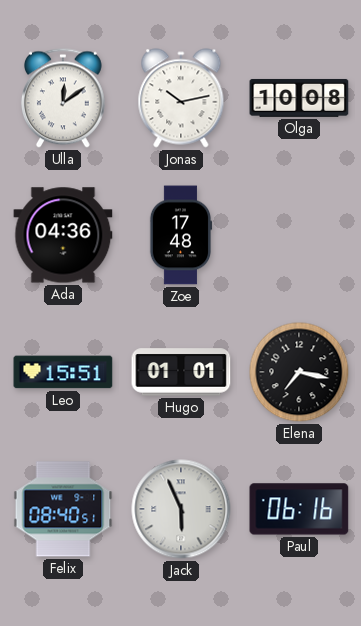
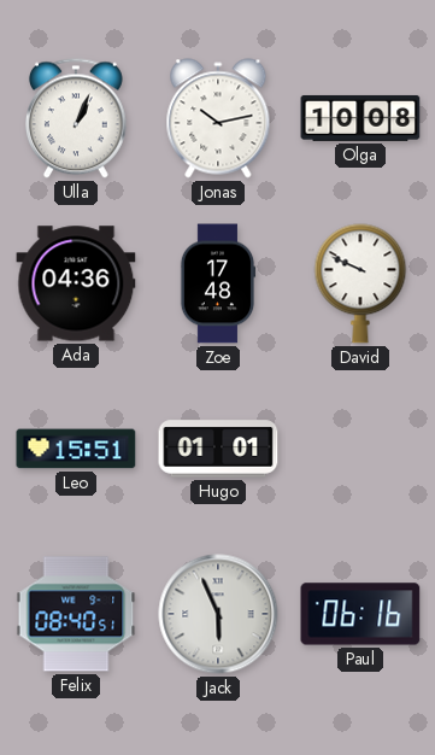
Ulla: 12:09 -> 1:04
David: none -> 9:49
Elena: 7:17 -> none
